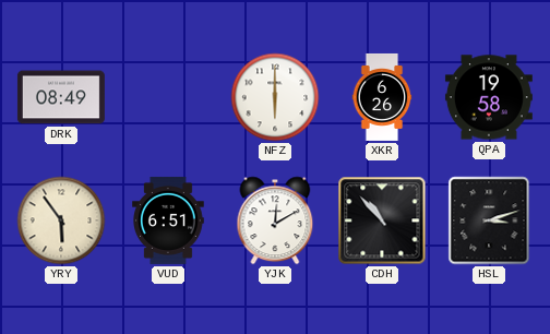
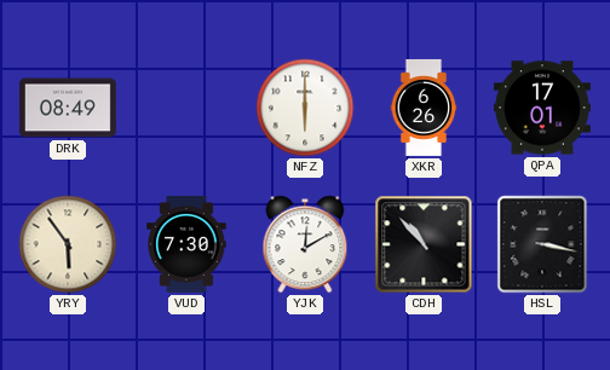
QPA: 19:58 -> 17:01
VUD: 6:51 -> 7:30
HSL: 3:12 -> 3:17
